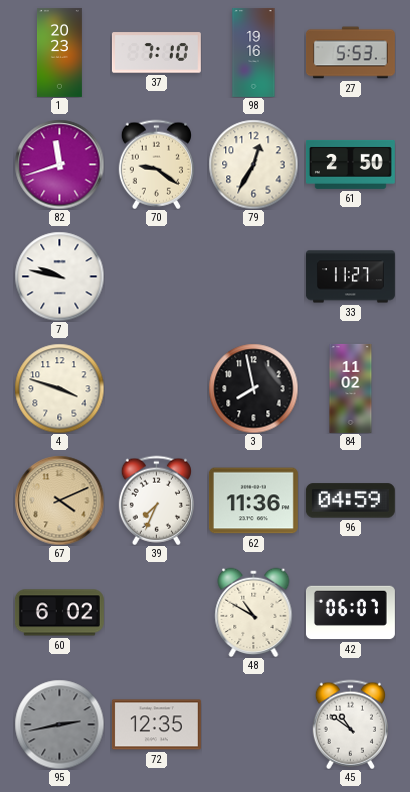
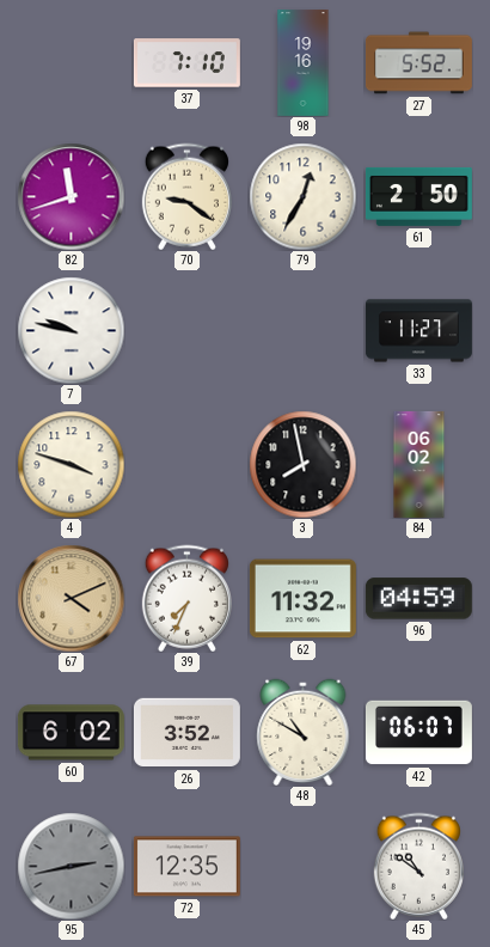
1: 20:23 -> none
27: 5:53 -> 5:52
84: 11:02 -> 06:02
62: 11:36 -> 11:32
26: none -> 3:52
